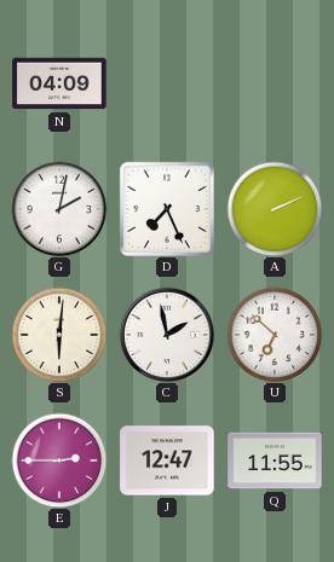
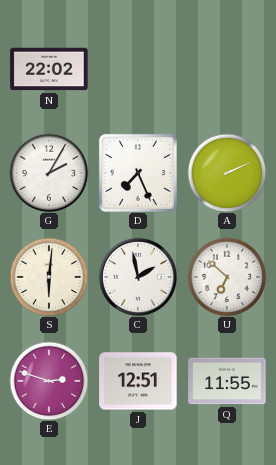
N: 04:09 -> 22:02
G: 2:02 -> 2:05
E: 2:45 -> 2:48
J: 12:47 -> 12:51
